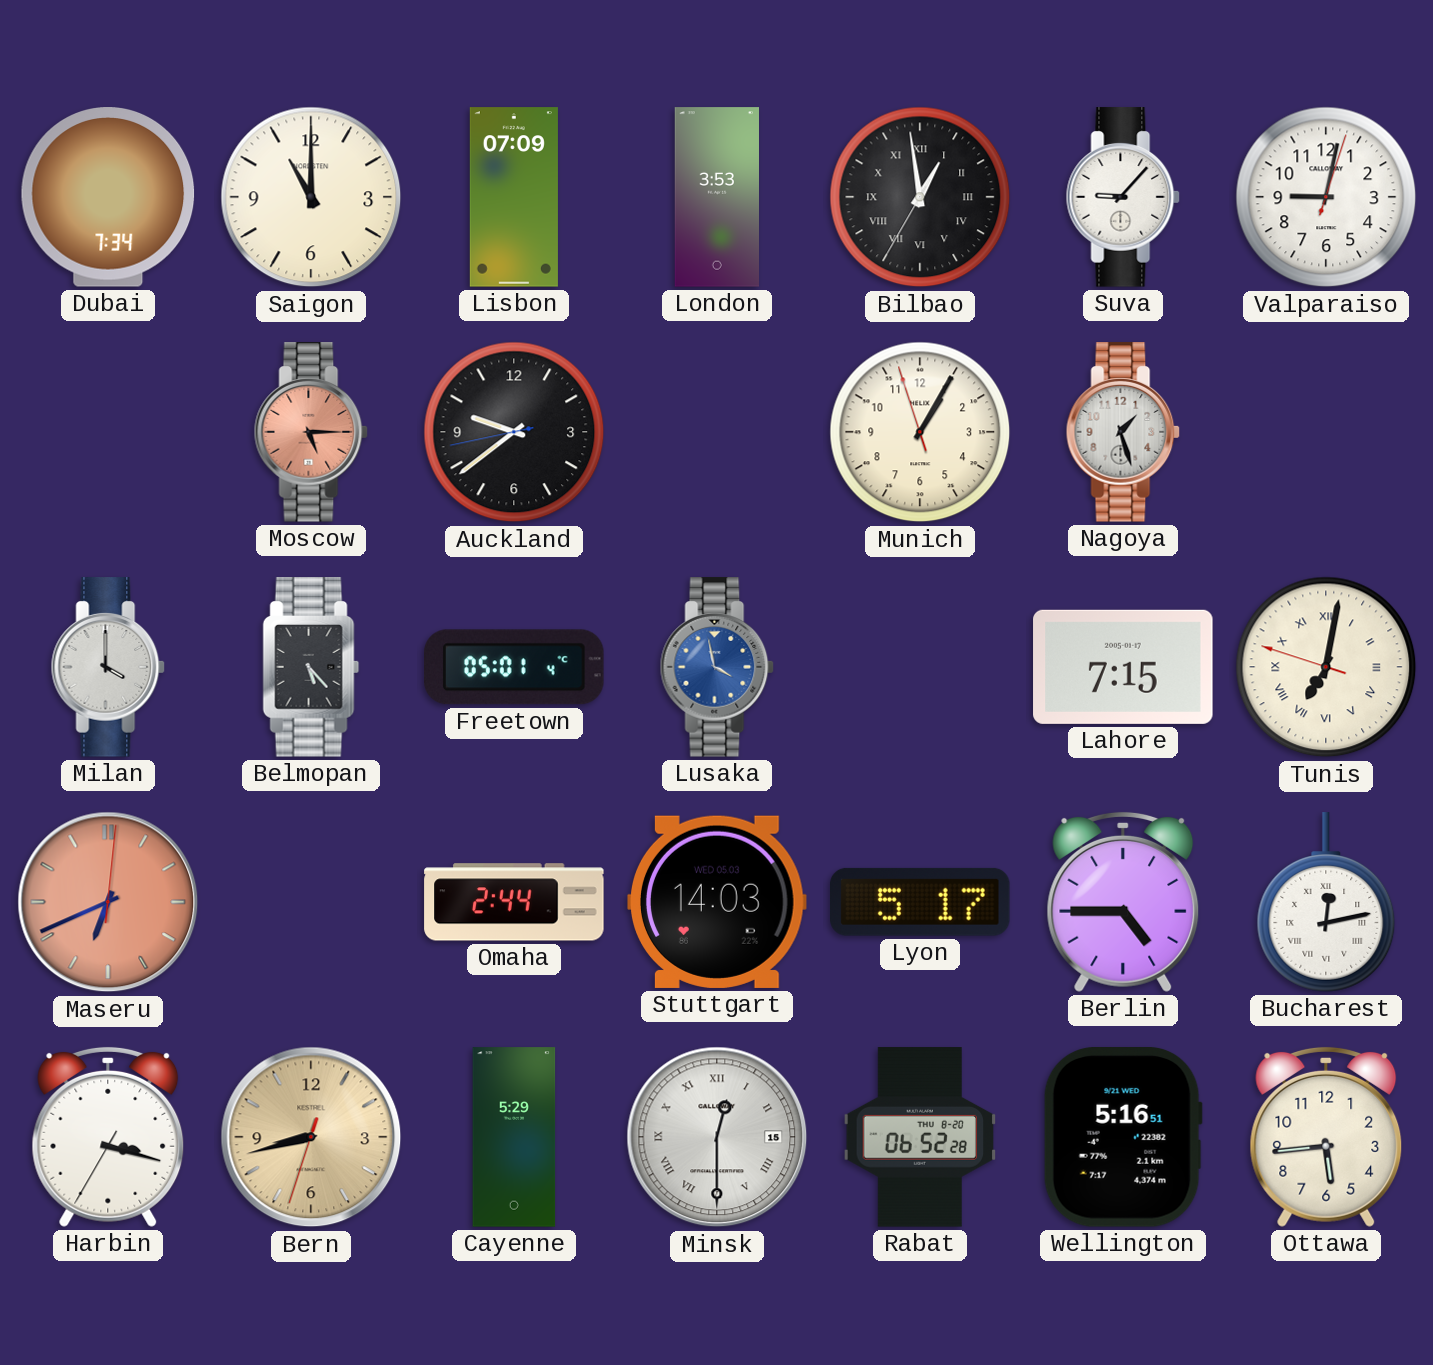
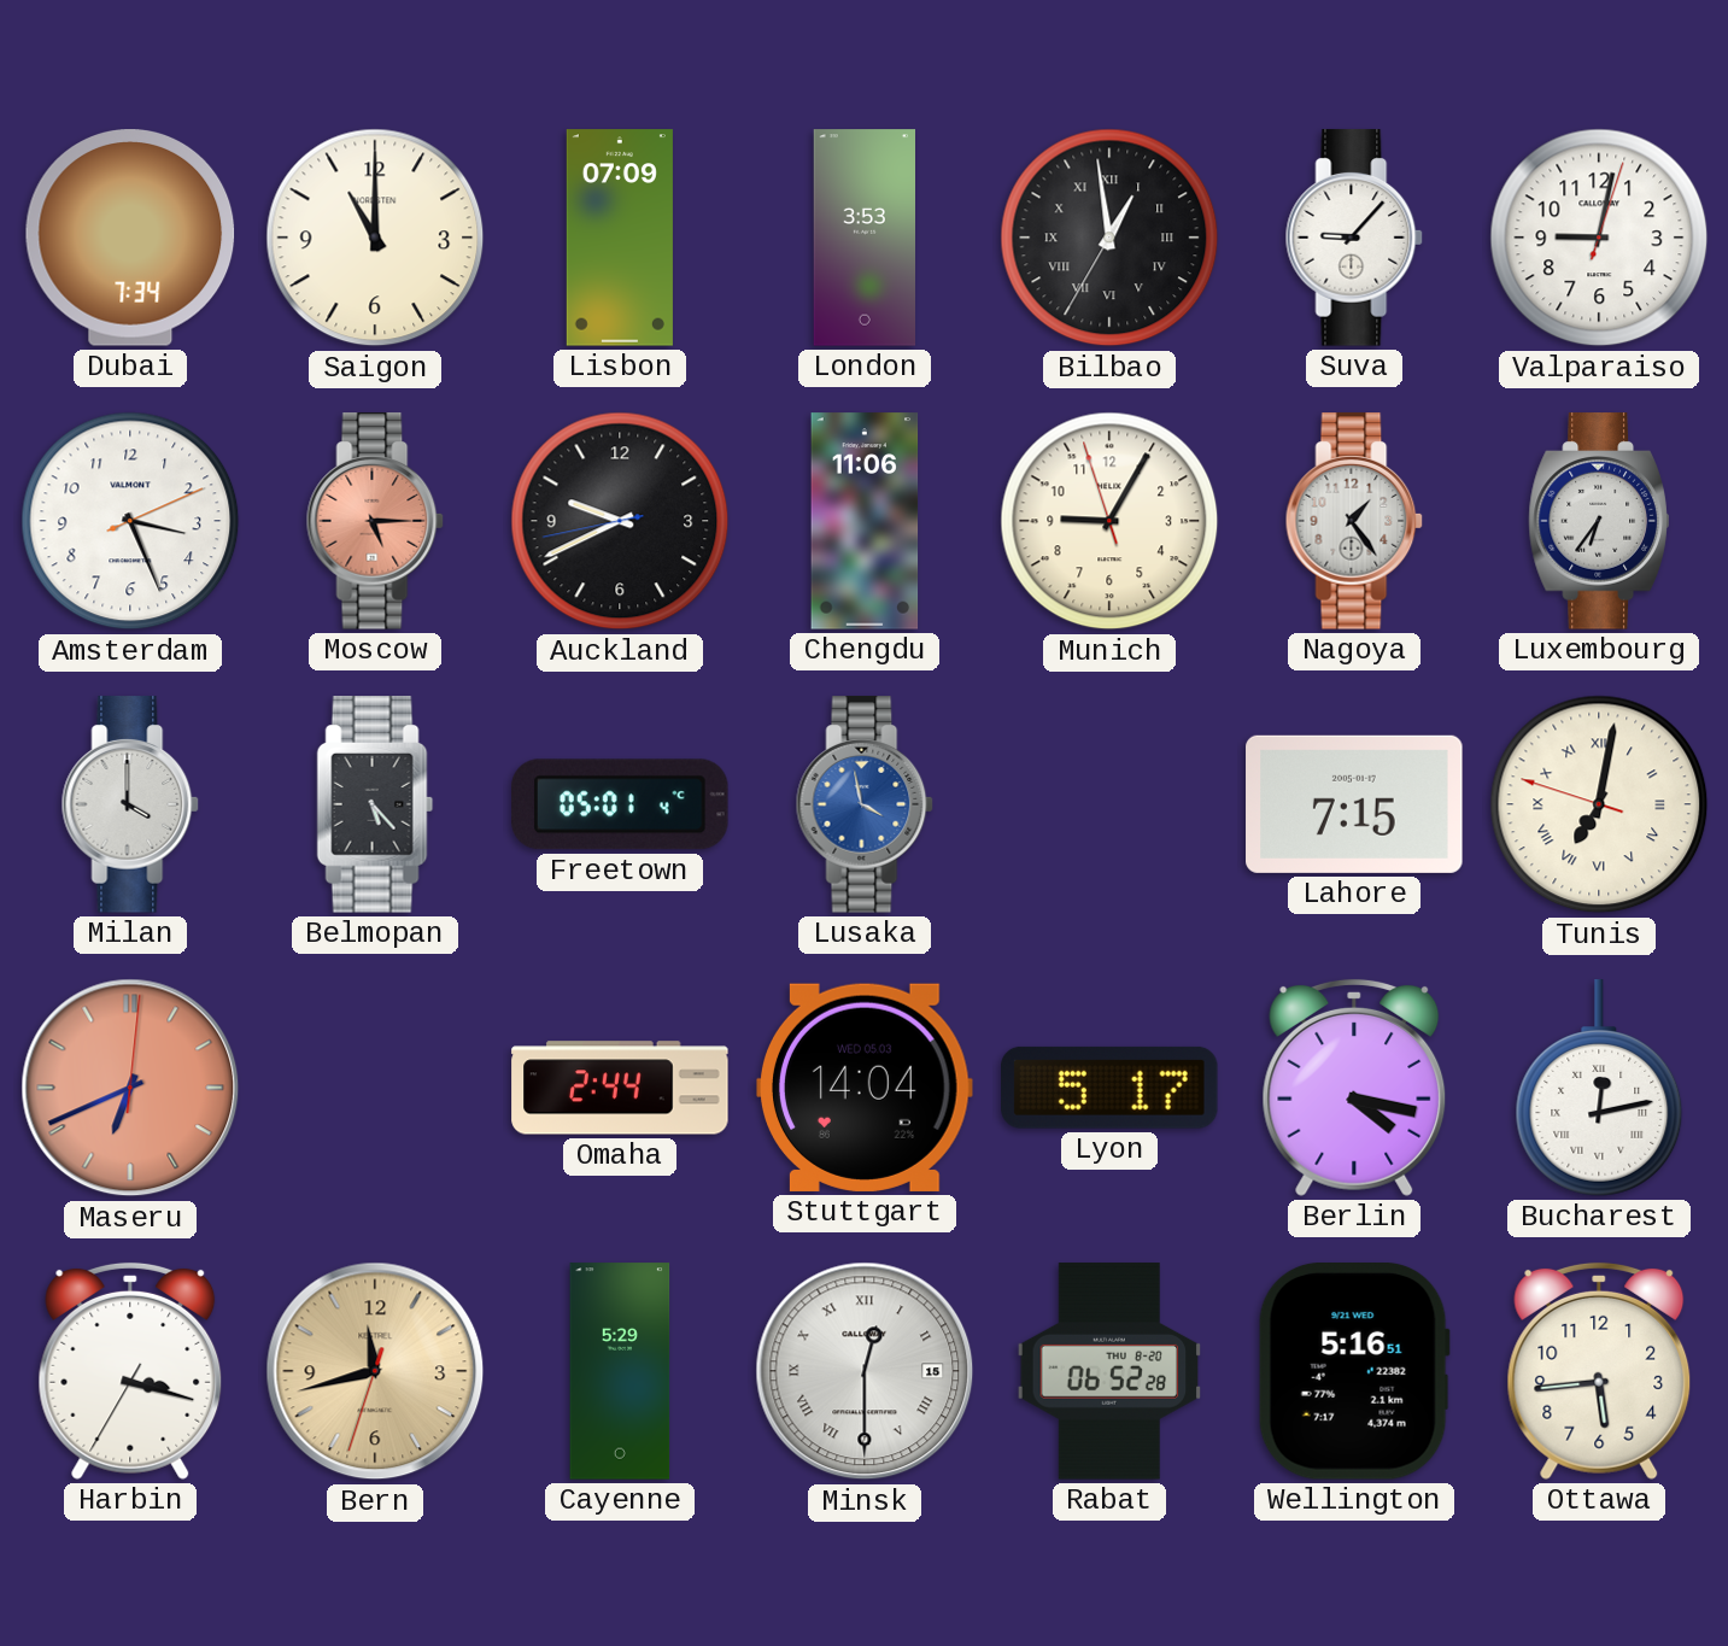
Amsterdam: none -> 3:26
Auckland: 9:38 -> 9:40
Chengdu: none -> 11:06
Munich: 1:04 -> 9:04
Nagoya: 1:27 -> 1:24
Luxembourg: none -> 6:36
Stuttgart: 14:03 -> 14:04
Berlin: 4:45 -> 4:17
Bern: 8:42 -> 11:42
